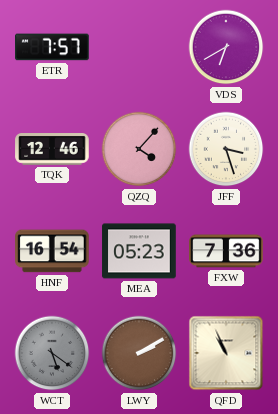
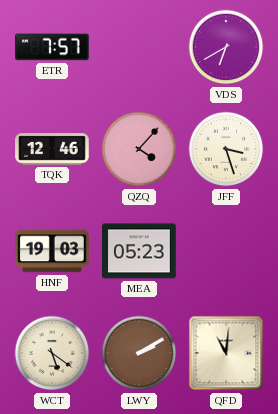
HNF: 16:54 -> 19:03
FXW: 7:36 -> none
WCT dial: grey -> cream
QFD: 10:56 -> 11:01
